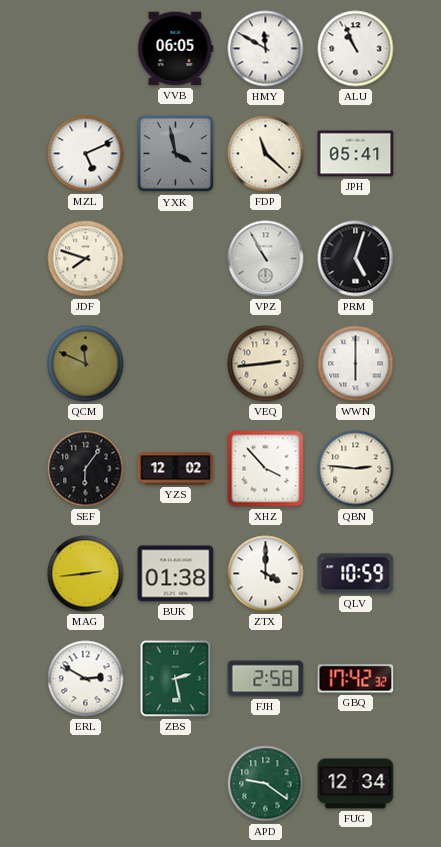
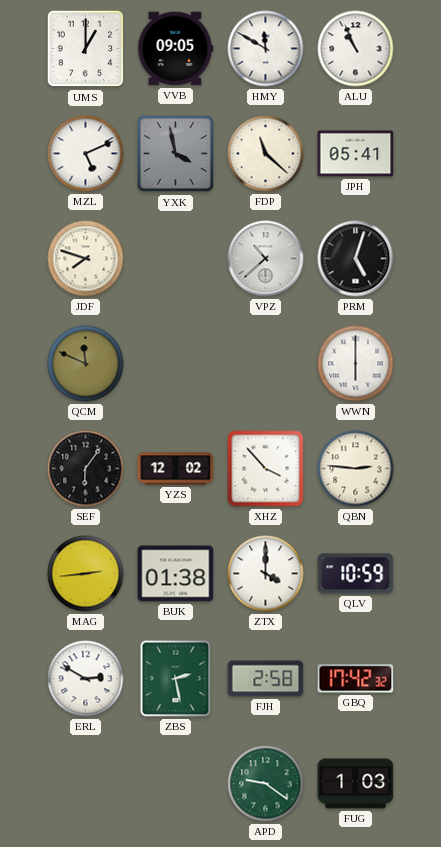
UMS: none -> 1:00
VVB: 06:05 -> 09:05
VPZ: 10:55 -> 10:38
VEQ: 2:44 -> none
FUG: 12:34 -> 1:03
